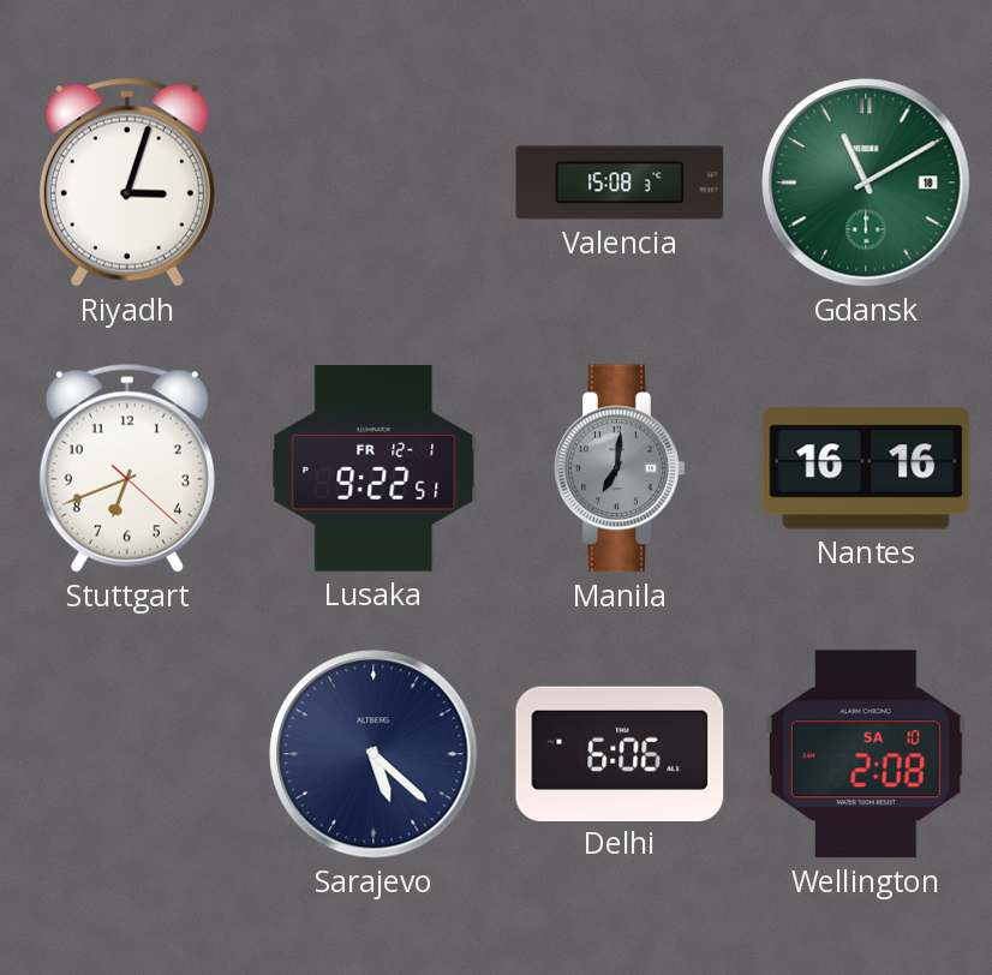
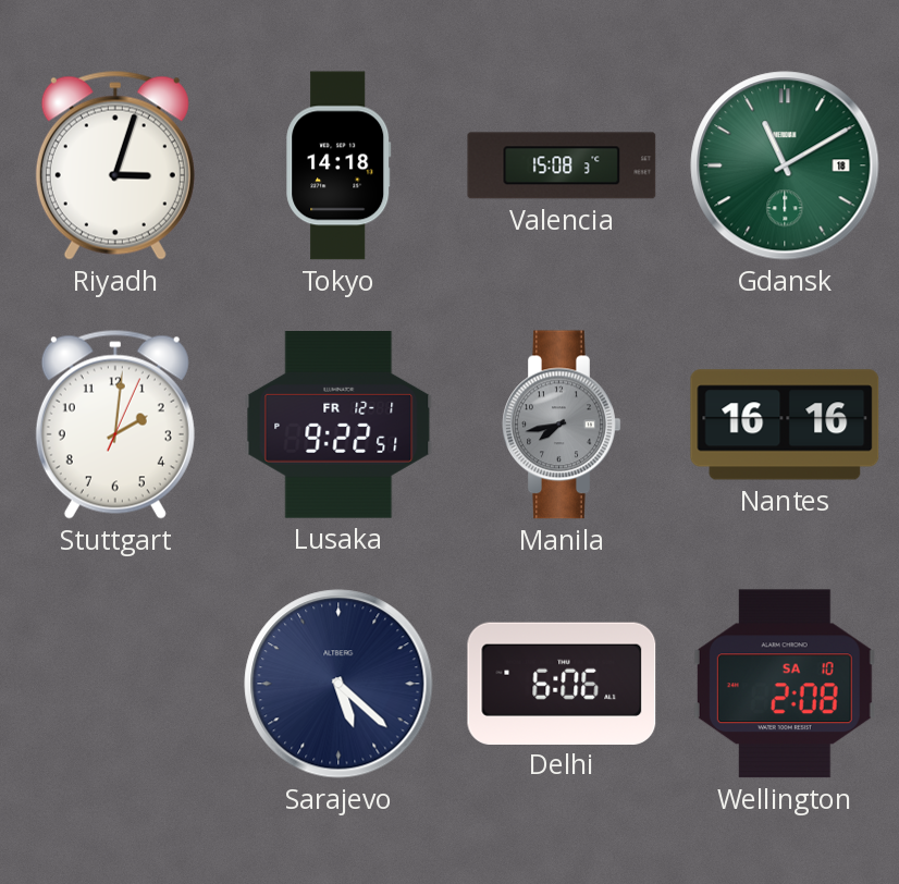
Tokyo: none -> 14:18
Stuttgart: 6:41 -> 2:01
Manila: 7:01 -> 7:43
